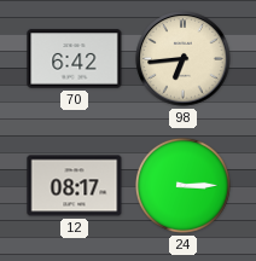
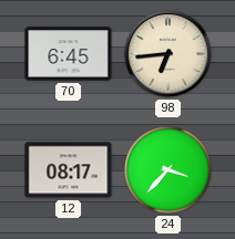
70: 6:42 -> 6:45
24: 3:15 -> 3:37
